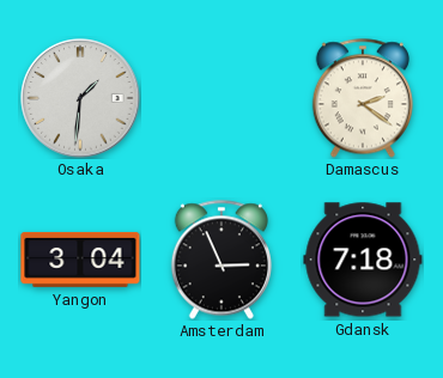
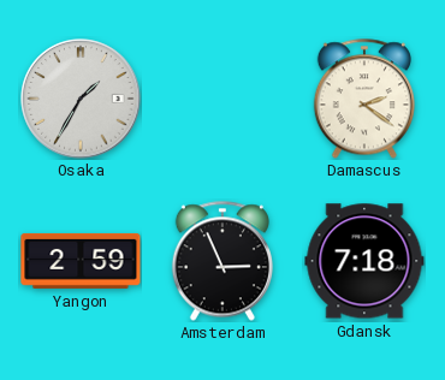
Osaka: 1:31 -> 1:35
Yangon: 3:04 -> 2:59
